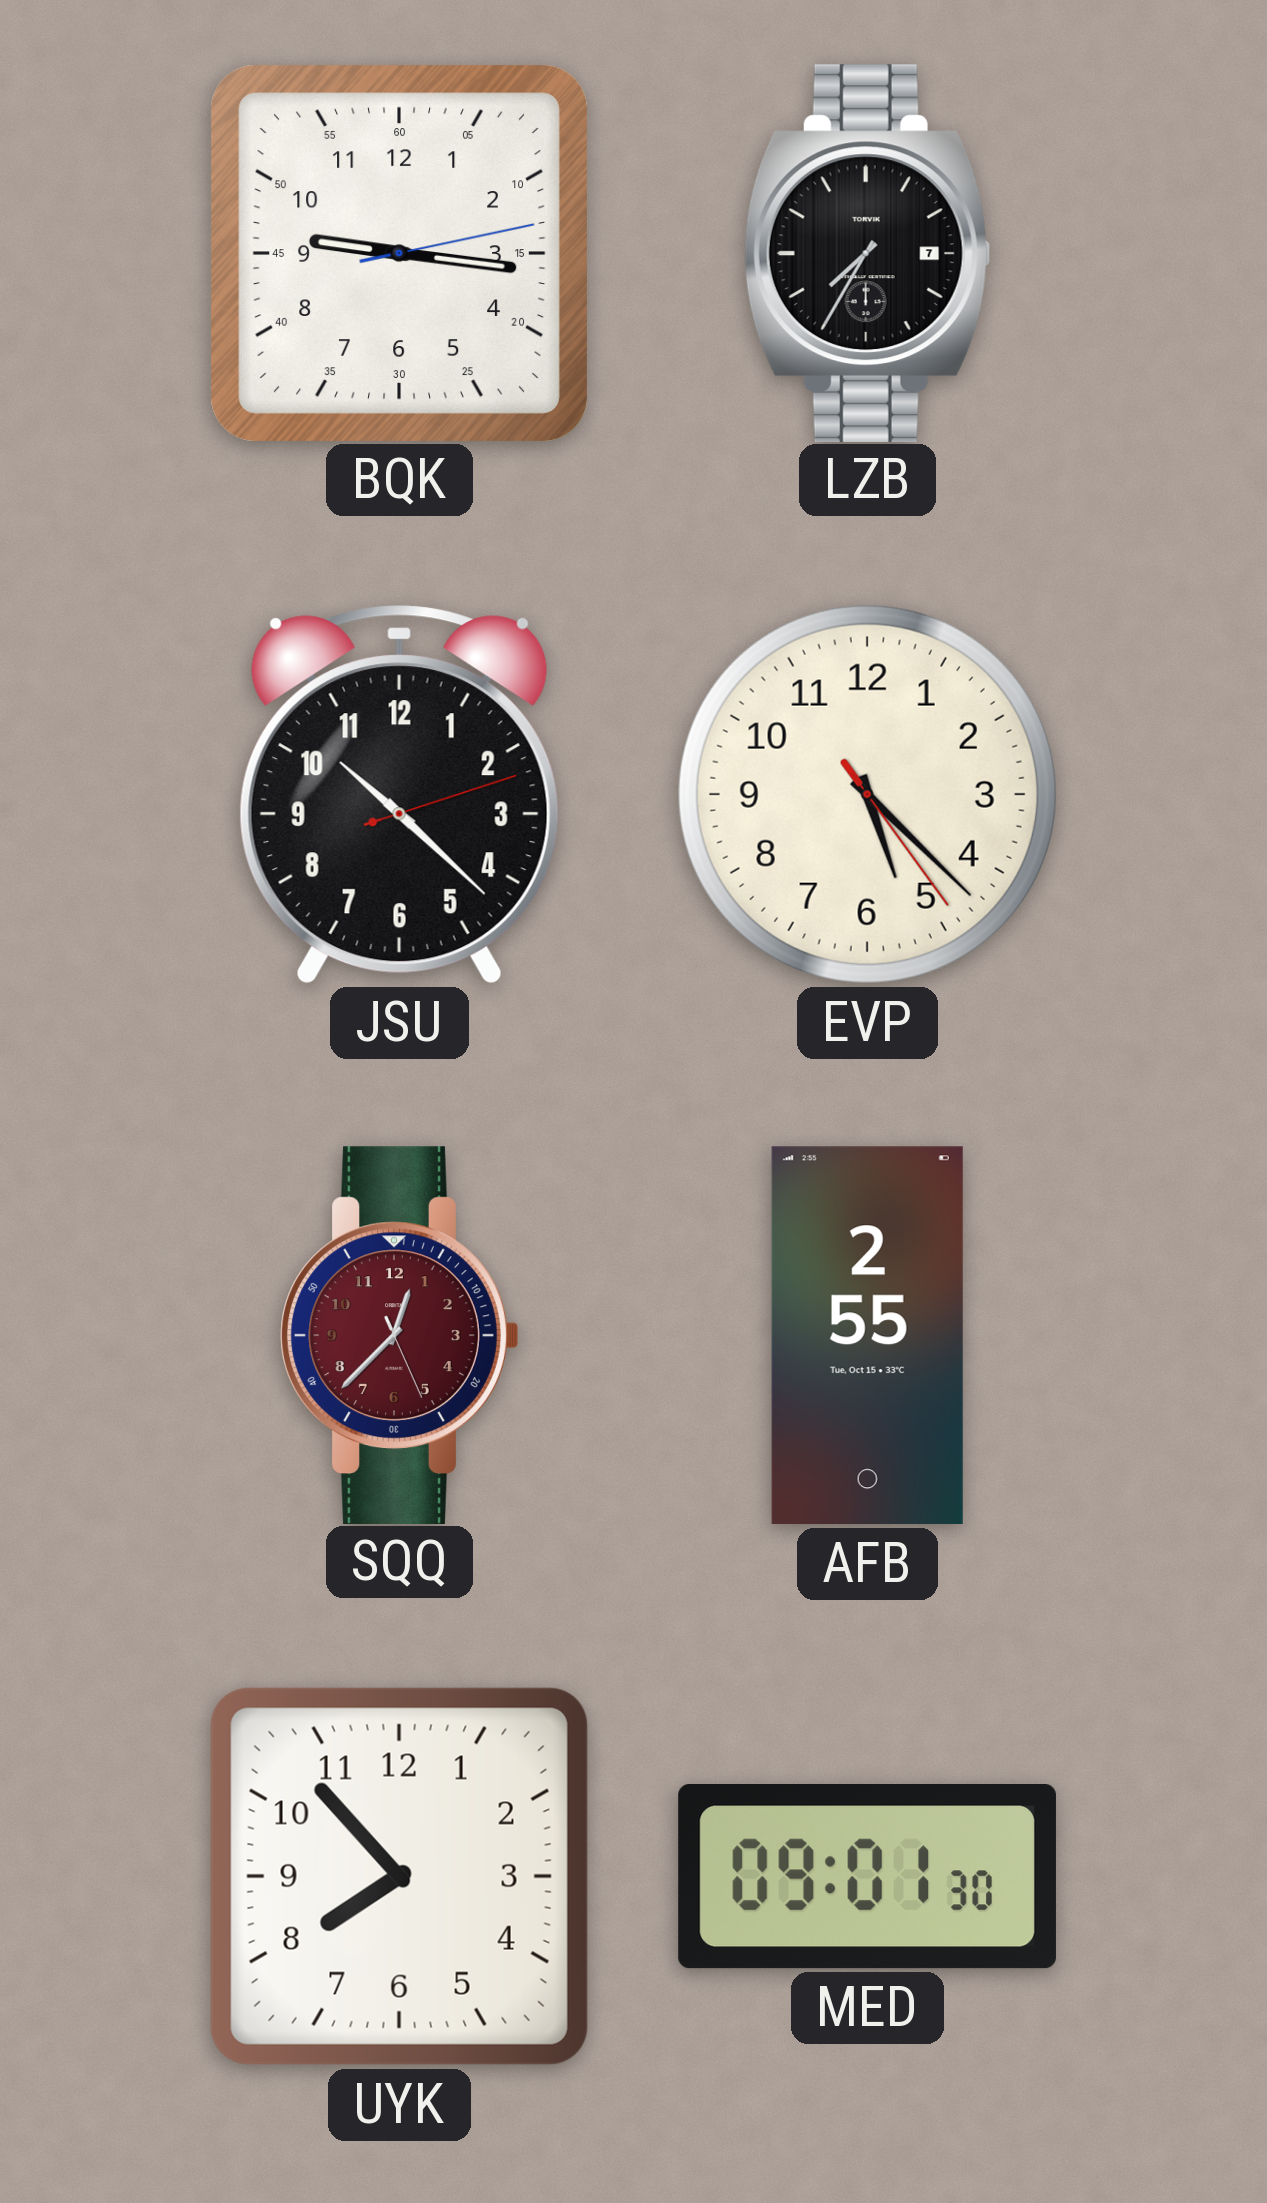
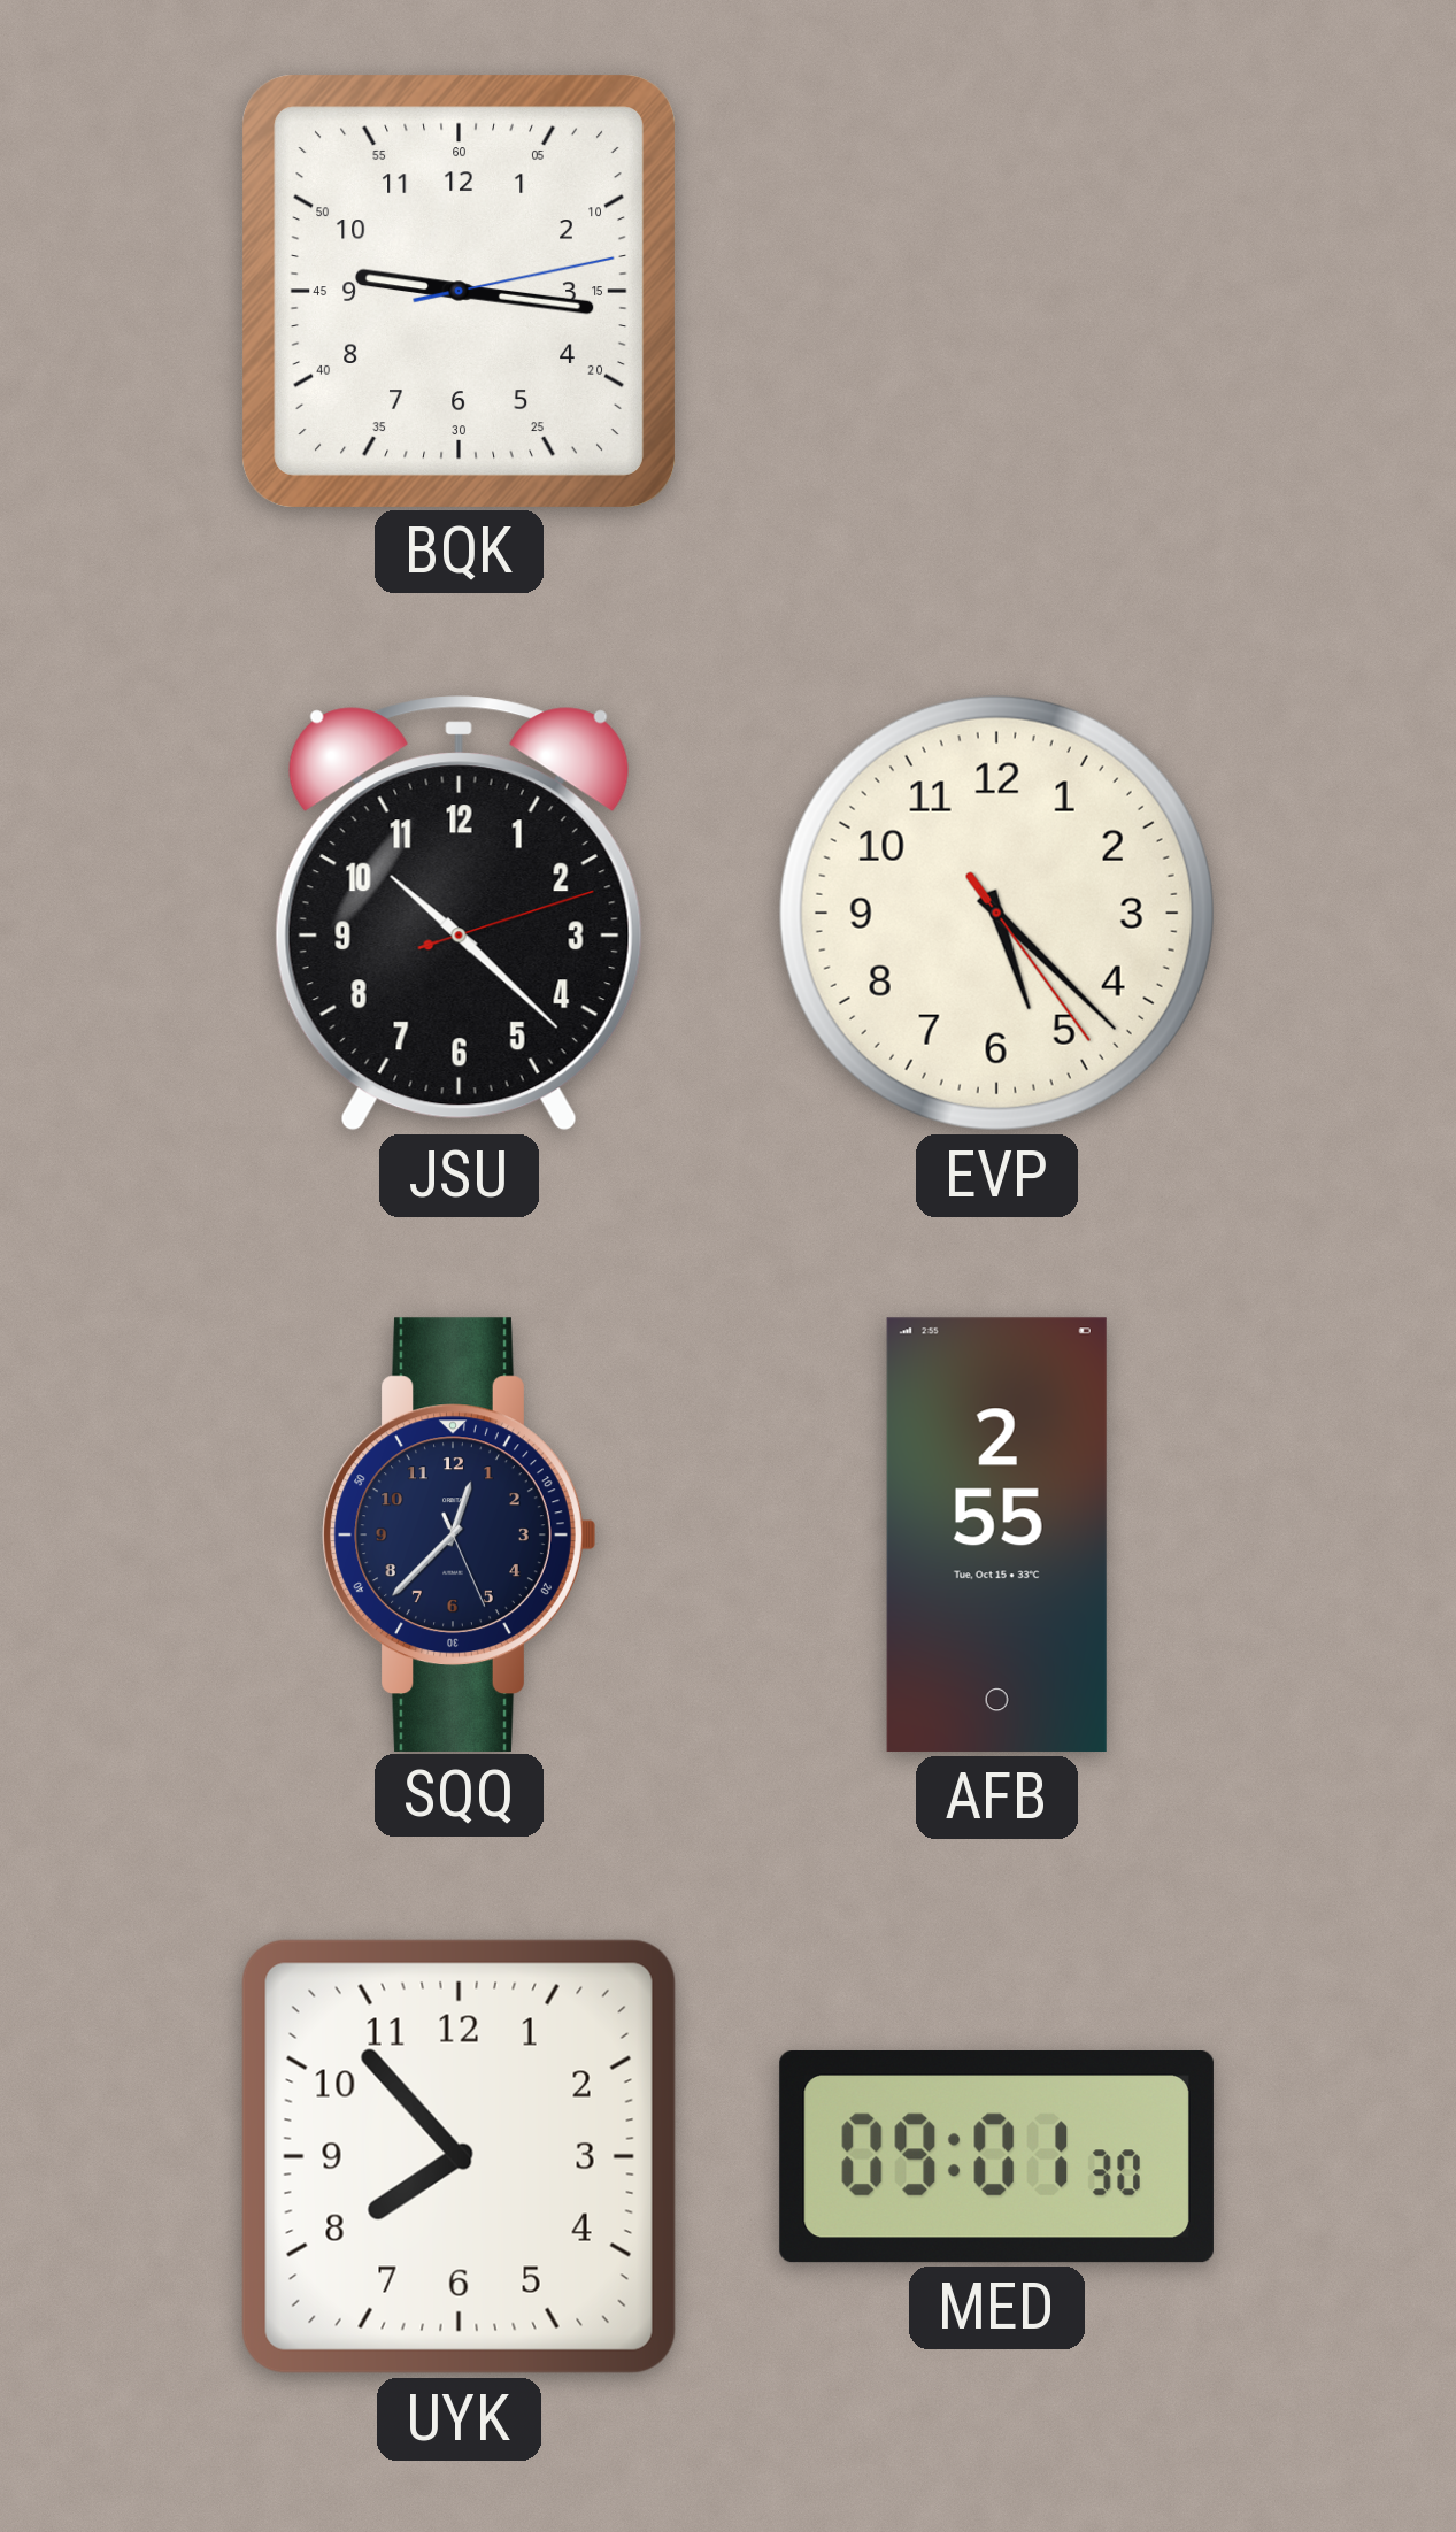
LZB: 7:35 -> none
SQQ dial: burgundy -> navy
